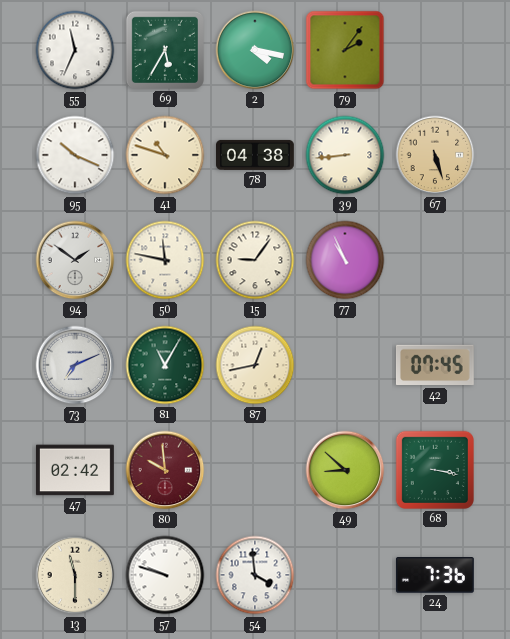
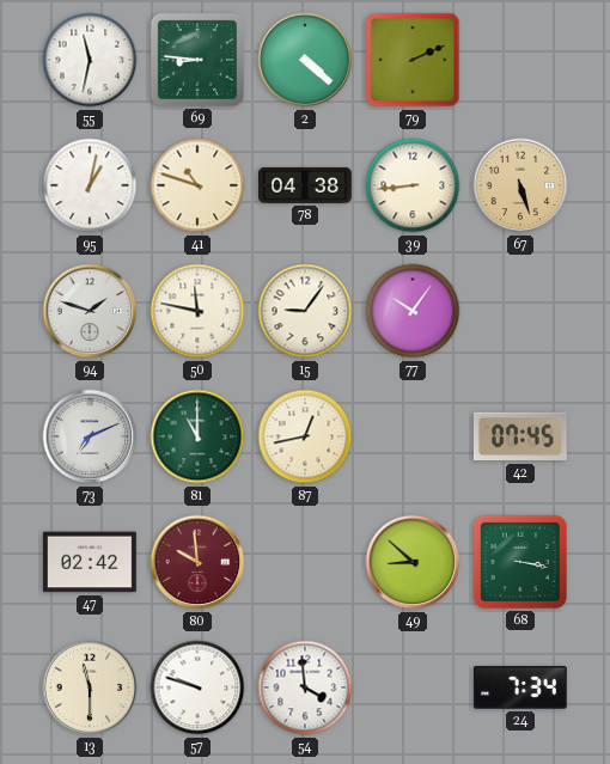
55: 11:34 -> 11:32
69: 5:35 -> 8:46
2: 4:17 -> 4:22
79: 2:06 -> 2:11
95: 10:19 -> 1:02
94: 1:51 -> 1:48
77: 10:56 -> 10:06
81: 11:05 -> 11:00
24: 7:36 -> 7:34
